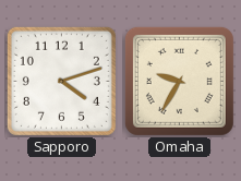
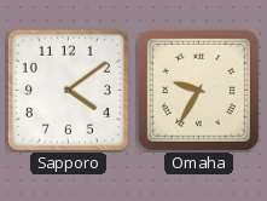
Sapporo: 4:12 -> 4:09
